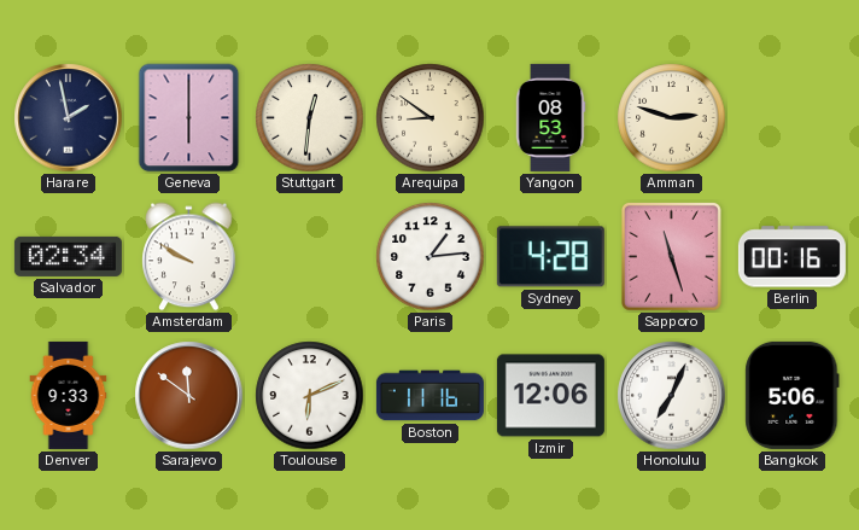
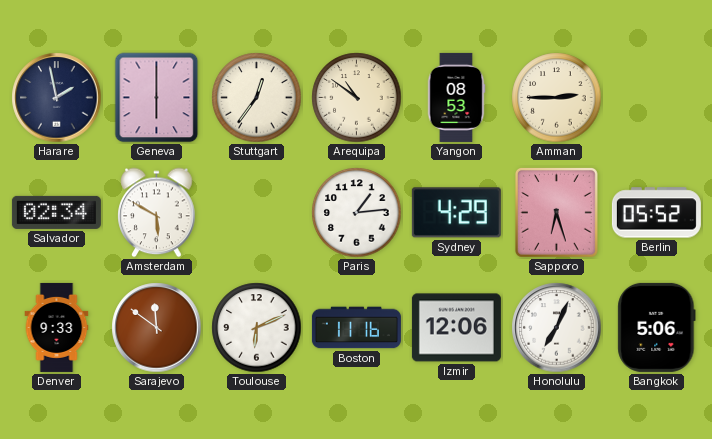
Stuttgart: 12:31 -> 12:36
Arequipa: 8:51 -> 10:51
Amman: 2:48 -> 2:45
Amsterdam: 9:50 -> 5:50
Sydney: 4:28 -> 4:29
Sapporo: 11:27 -> 6:27
Berlin: 00:16 -> 05:52
